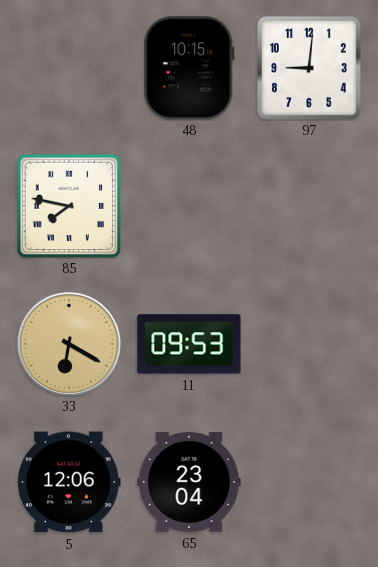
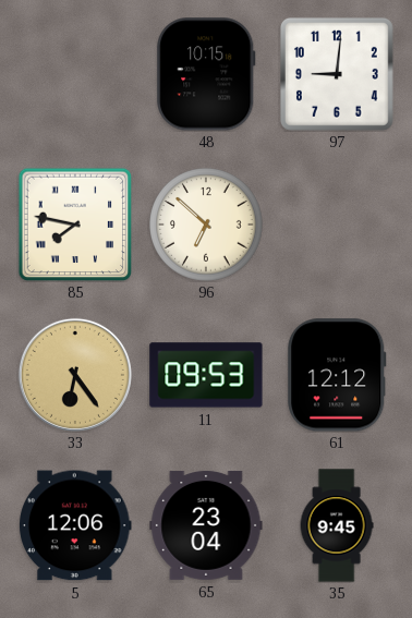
96: none -> 6:52
33: 6:20 -> 6:24
61: none -> 12:12
35: none -> 9:45
